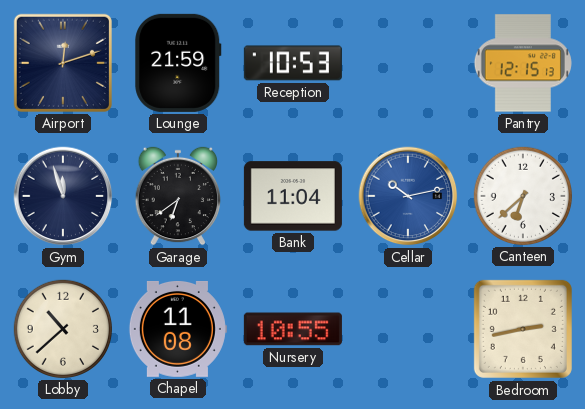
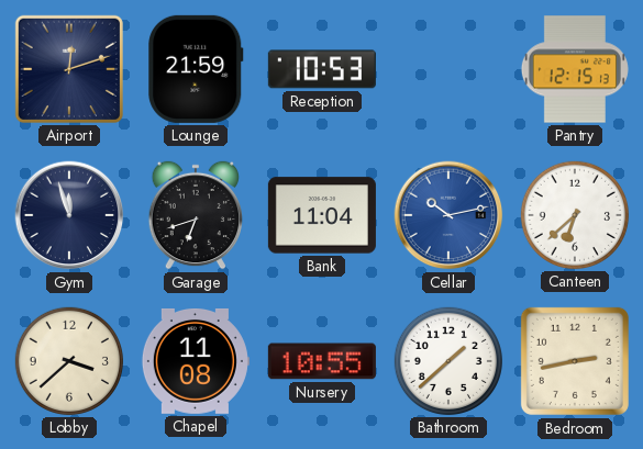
Garage: 6:39 -> 6:42
Lobby: 10:38 -> 3:38
Bathroom: none -> 1:38
